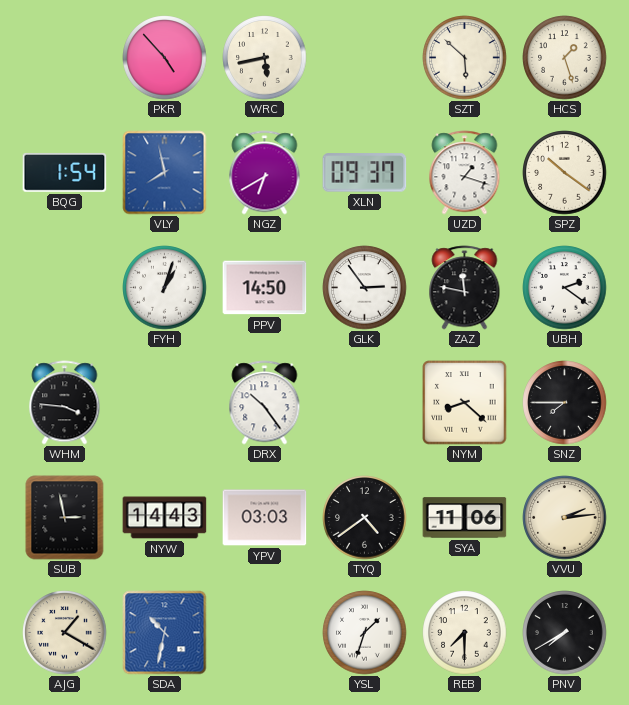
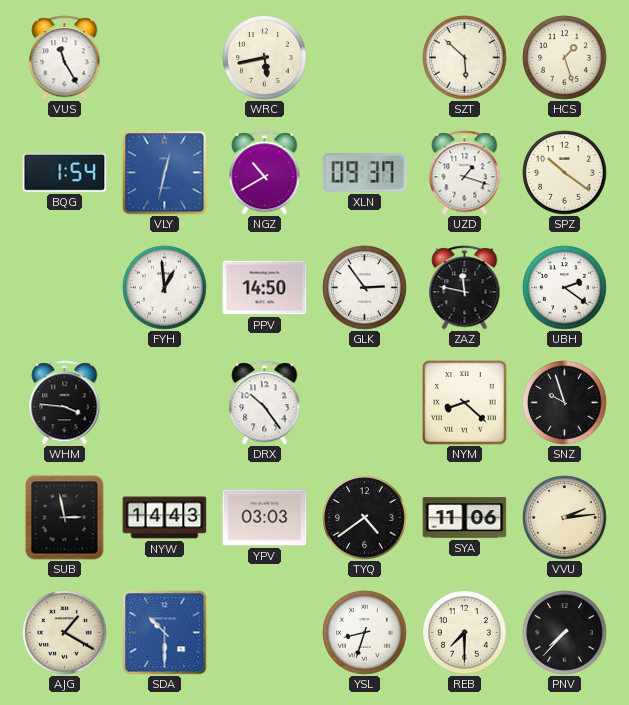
VUS: none -> 11:25
PKR: 4:53 -> none
VLY: 7:58 -> 12:32
NGZ: 6:40 -> 10:40
FYH: 1:03 -> 12:59
SNZ: 7:45 -> 9:57
SDA: 10:32 -> 10:30
YSL: 1:33 -> 8:33
PNV: 7:40 -> 7:37
